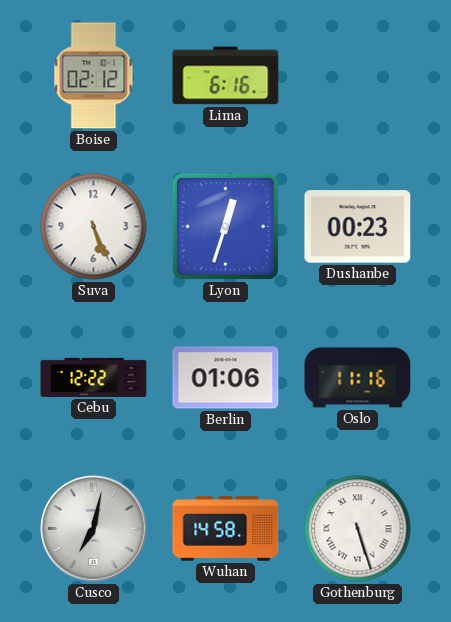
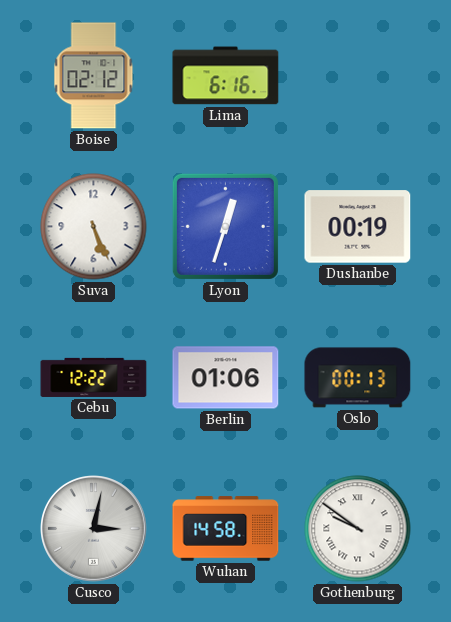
Dushanbe: 00:23 -> 00:19
Oslo: 11:16 -> 00:13
Cusco: 7:02 -> 3:02
Gothenburg: 5:27 -> 9:51
